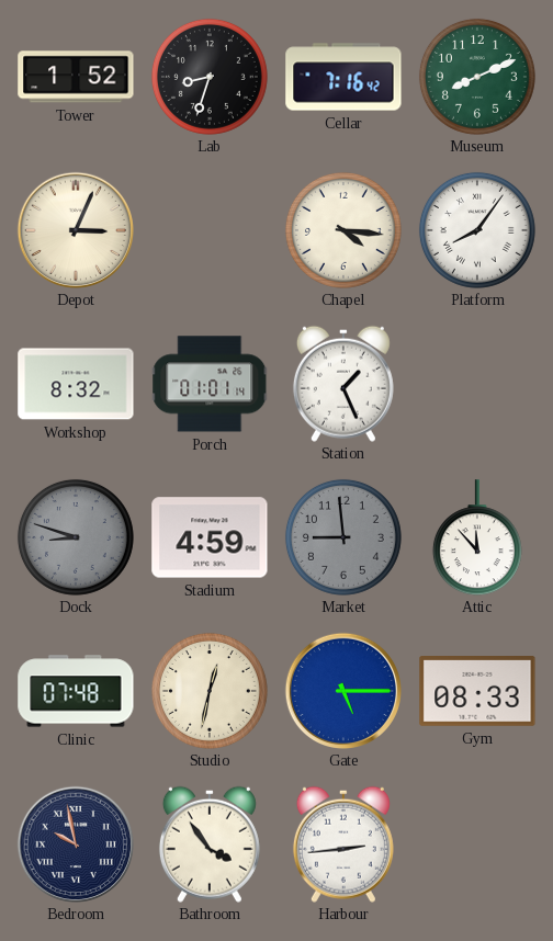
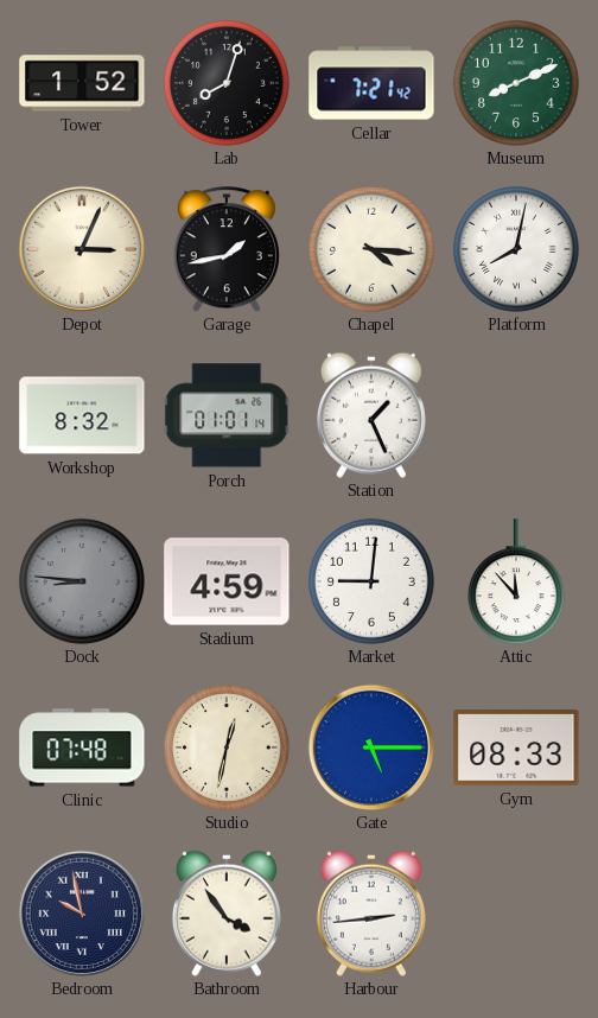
Lab: 8:33 -> 8:03
Cellar: 7:16 -> 7:21
Garage: none -> 1:43
Platform: 8:06 -> 8:02
Dock: 8:48 -> 8:46
Market: 8:59 -> 9:01
Market dial: grey -> white
